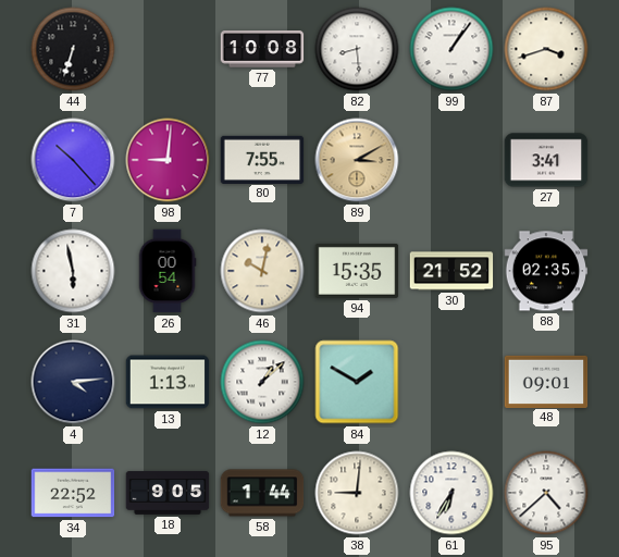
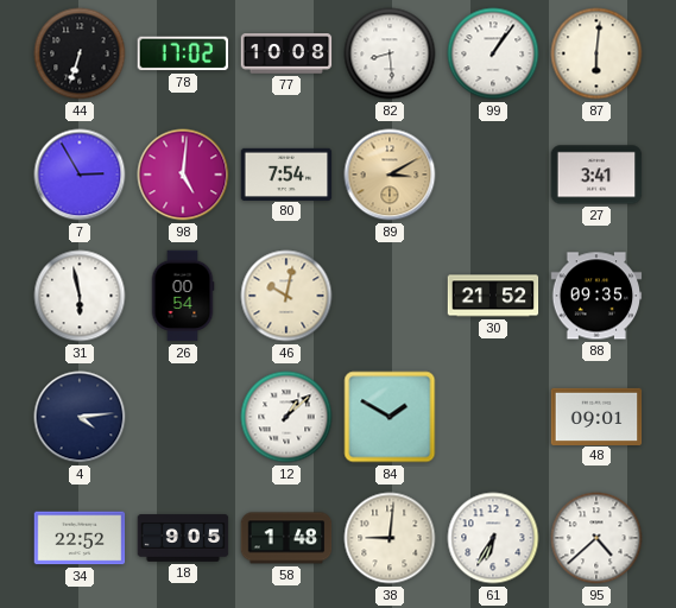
78: none -> 17:02
87: 3:42 -> 6:01
7: 10:23 -> 2:55
98: 9:01 -> 5:01
80: 7:55 -> 7:54
94: 15:35 -> none
88: 02:35 -> 09:35
13: 1:13 -> none
58: 1:44 -> 1:48
